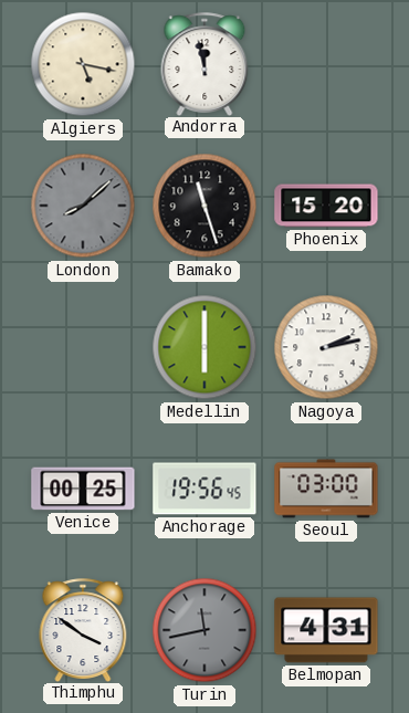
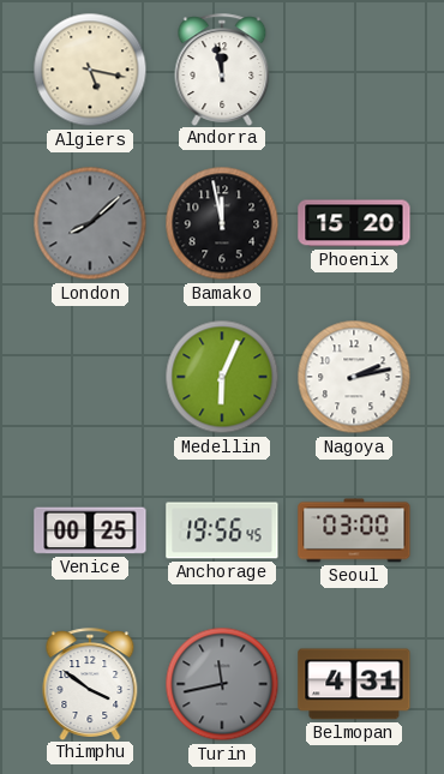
Bamako: 11:27 -> 11:58
Medellin: 6:00 -> 6:04
